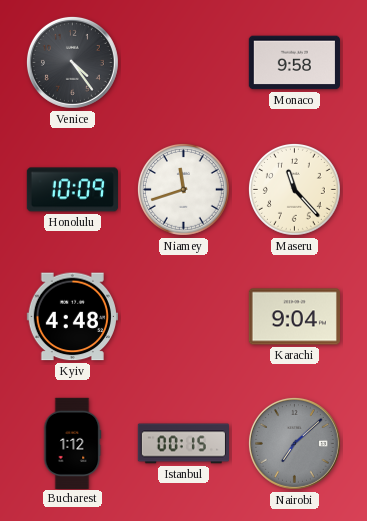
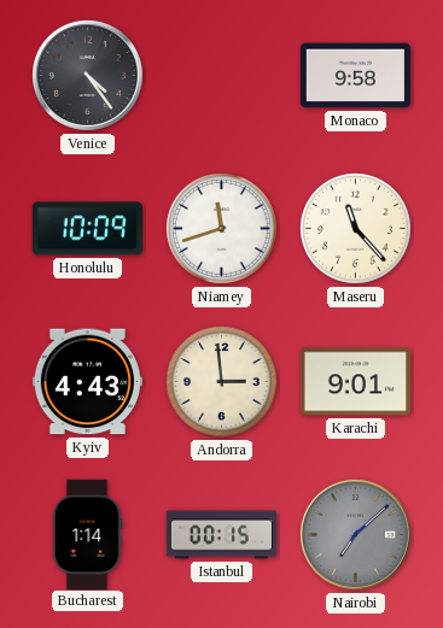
Kyiv: 4:48 -> 4:43
Andorra: none -> 2:59
Karachi: 9:04 -> 9:01
Bucharest: 1:12 -> 1:14
